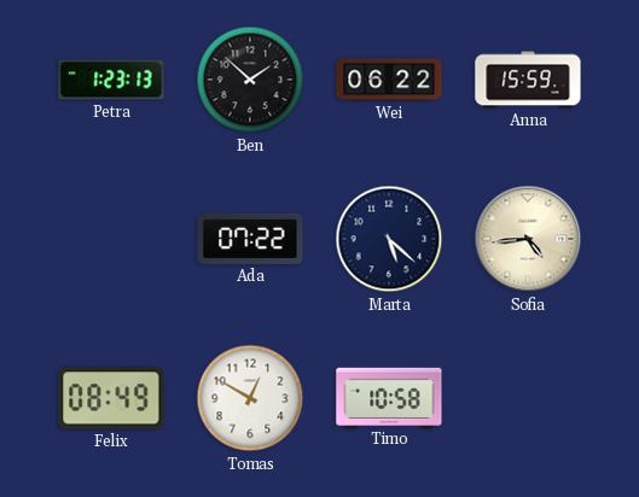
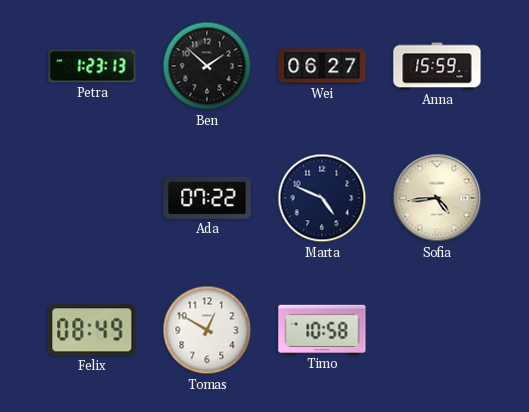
Wei: 06:22 -> 06:27
Marta: 5:22 -> 4:49
